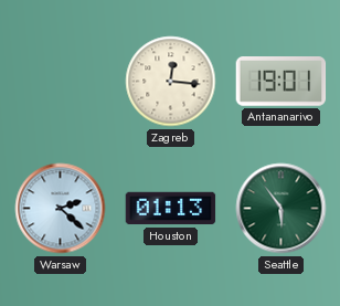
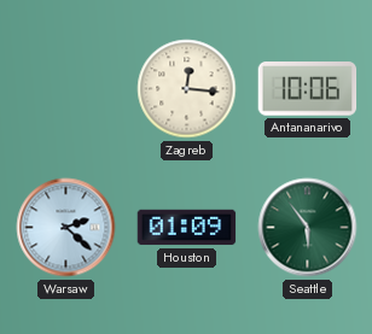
Antananarivo: 19:01 -> 10:06
Houston: 01:13 -> 01:09
